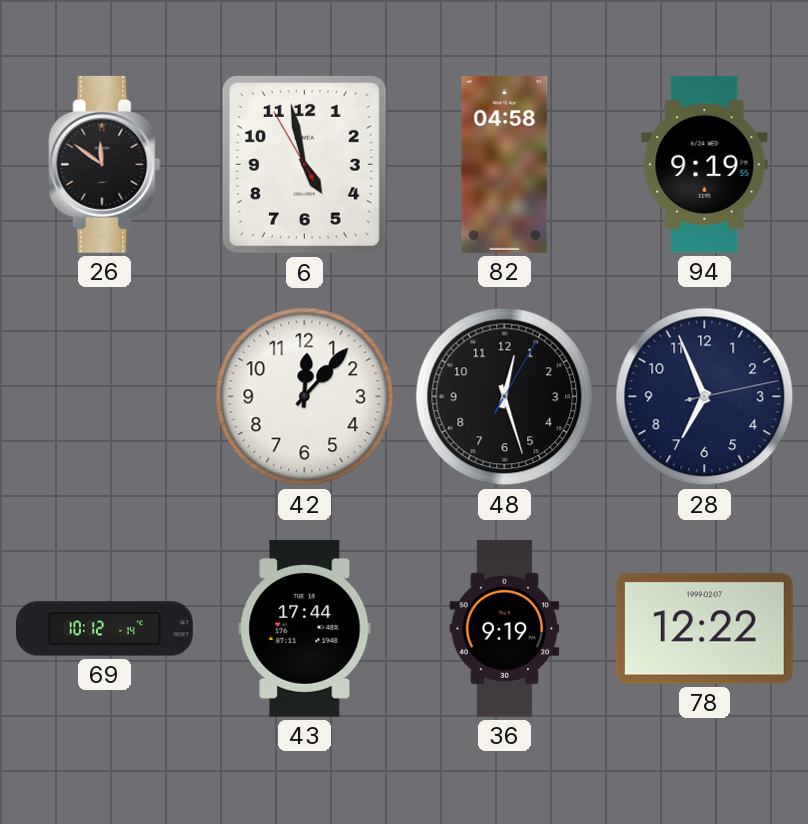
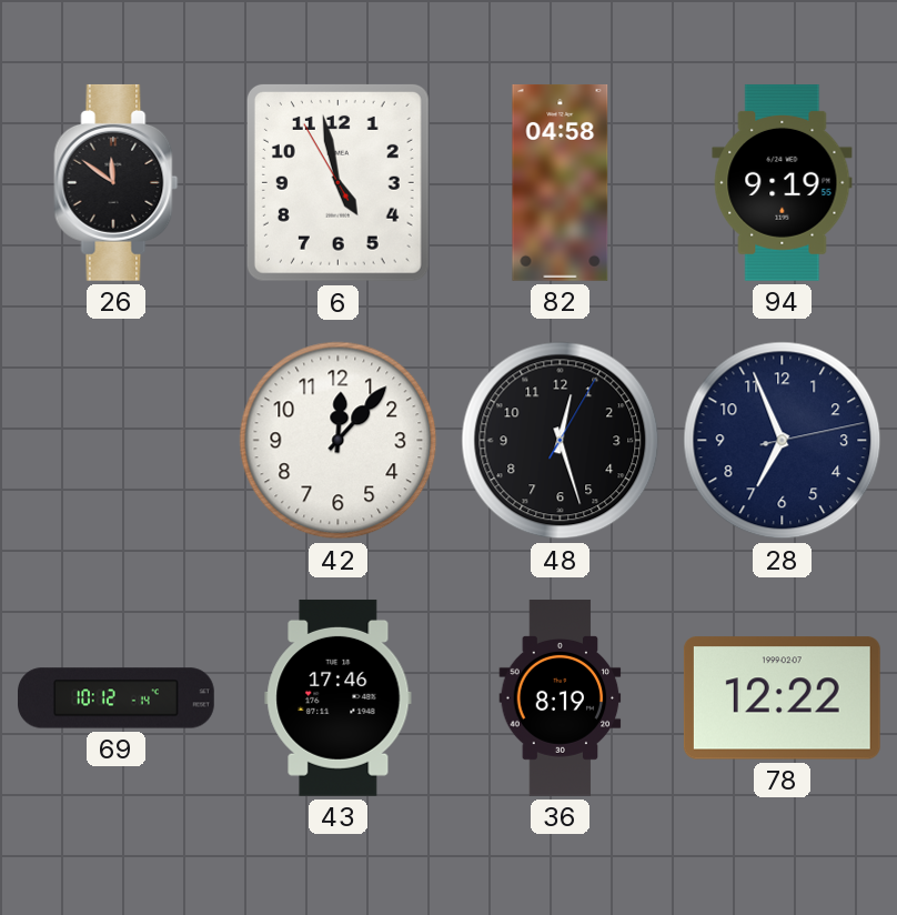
43: 17:44 -> 17:46
36: 9:19 -> 8:19
